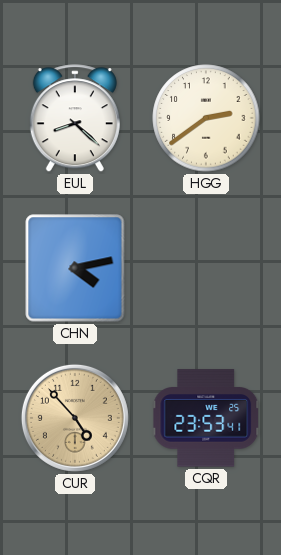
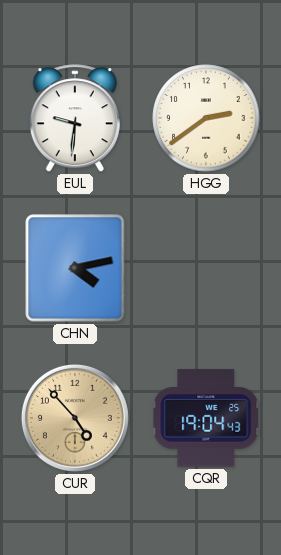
EUL: 8:22 -> 9:31
CQR: 23:53 -> 19:04
